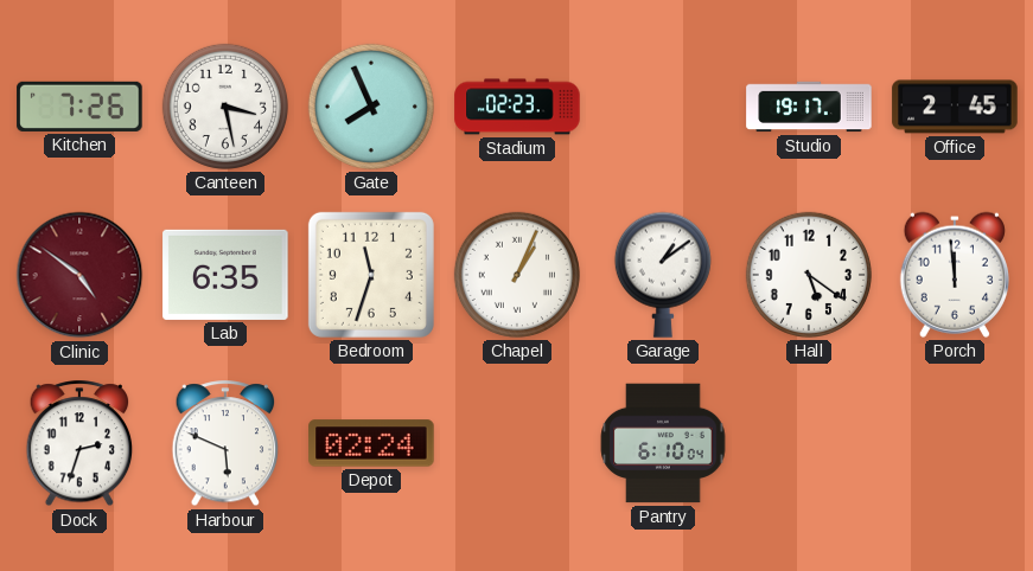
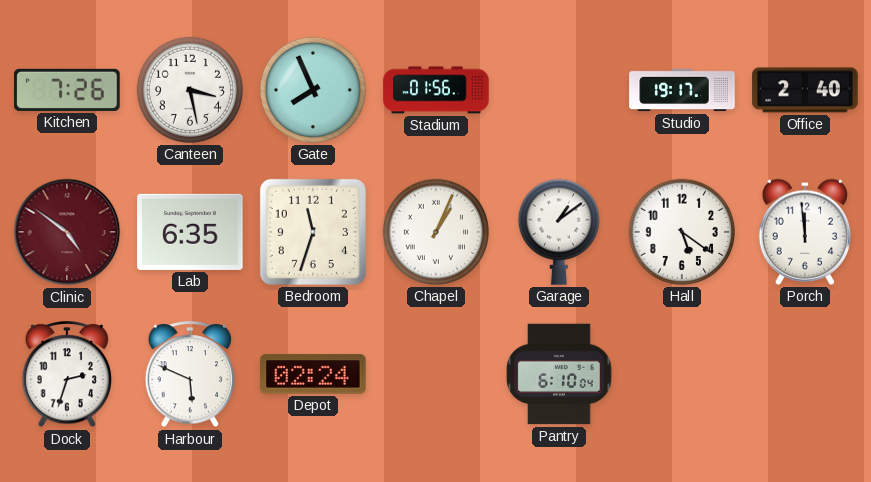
Stadium: 02:23 -> 01:56
Office: 2:45 -> 2:40
